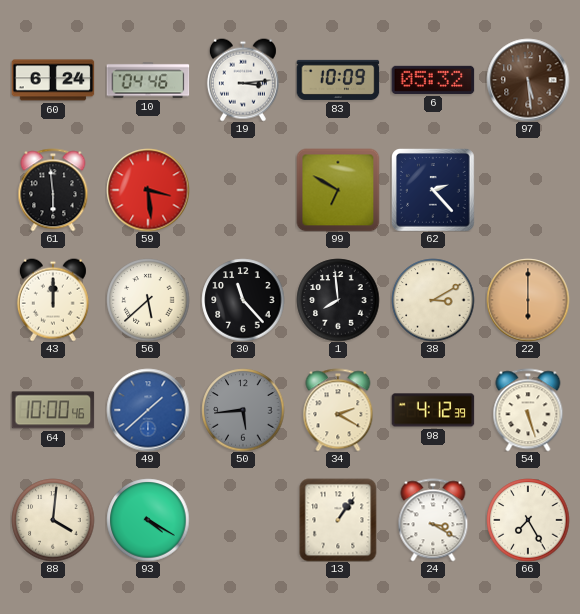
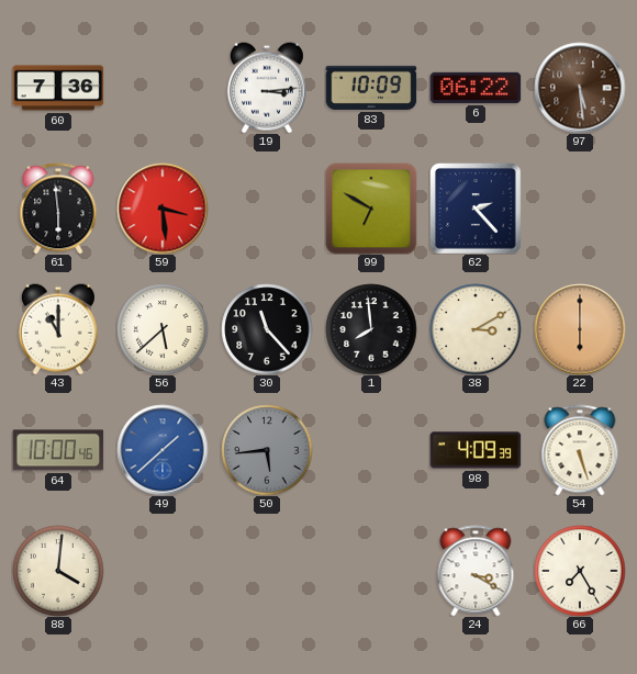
60: 6:24 -> 7:36
10: 04:46 -> none
6: 05:32 -> 06:22
43: 12:00 -> 11:00
34: 2:20 -> none
98: 4:12 -> 4:09
93: 4:20 -> none
13: 1:06 -> none
